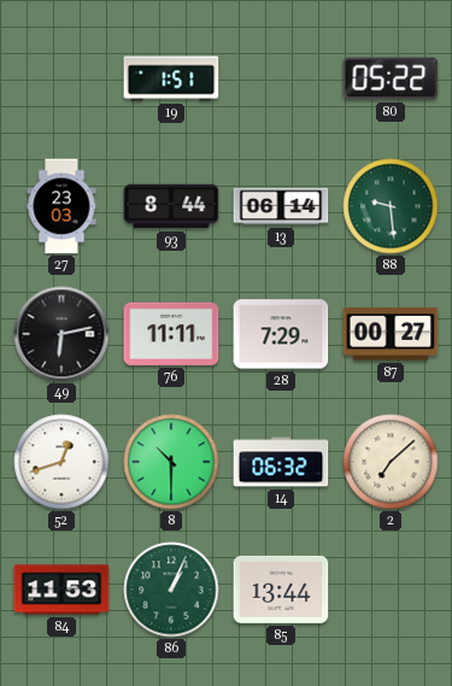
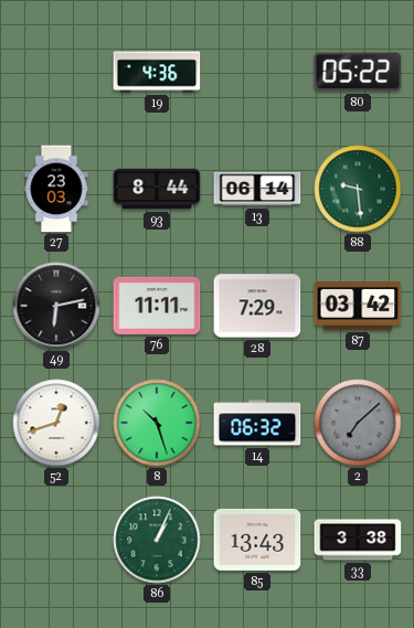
19: 1:51 -> 4:36
87: 00:27 -> 03:42
8: 10:30 -> 10:27
2 dial: cream -> grey
84: 11:53 -> none
85: 13:44 -> 13:43
33: none -> 3:38
